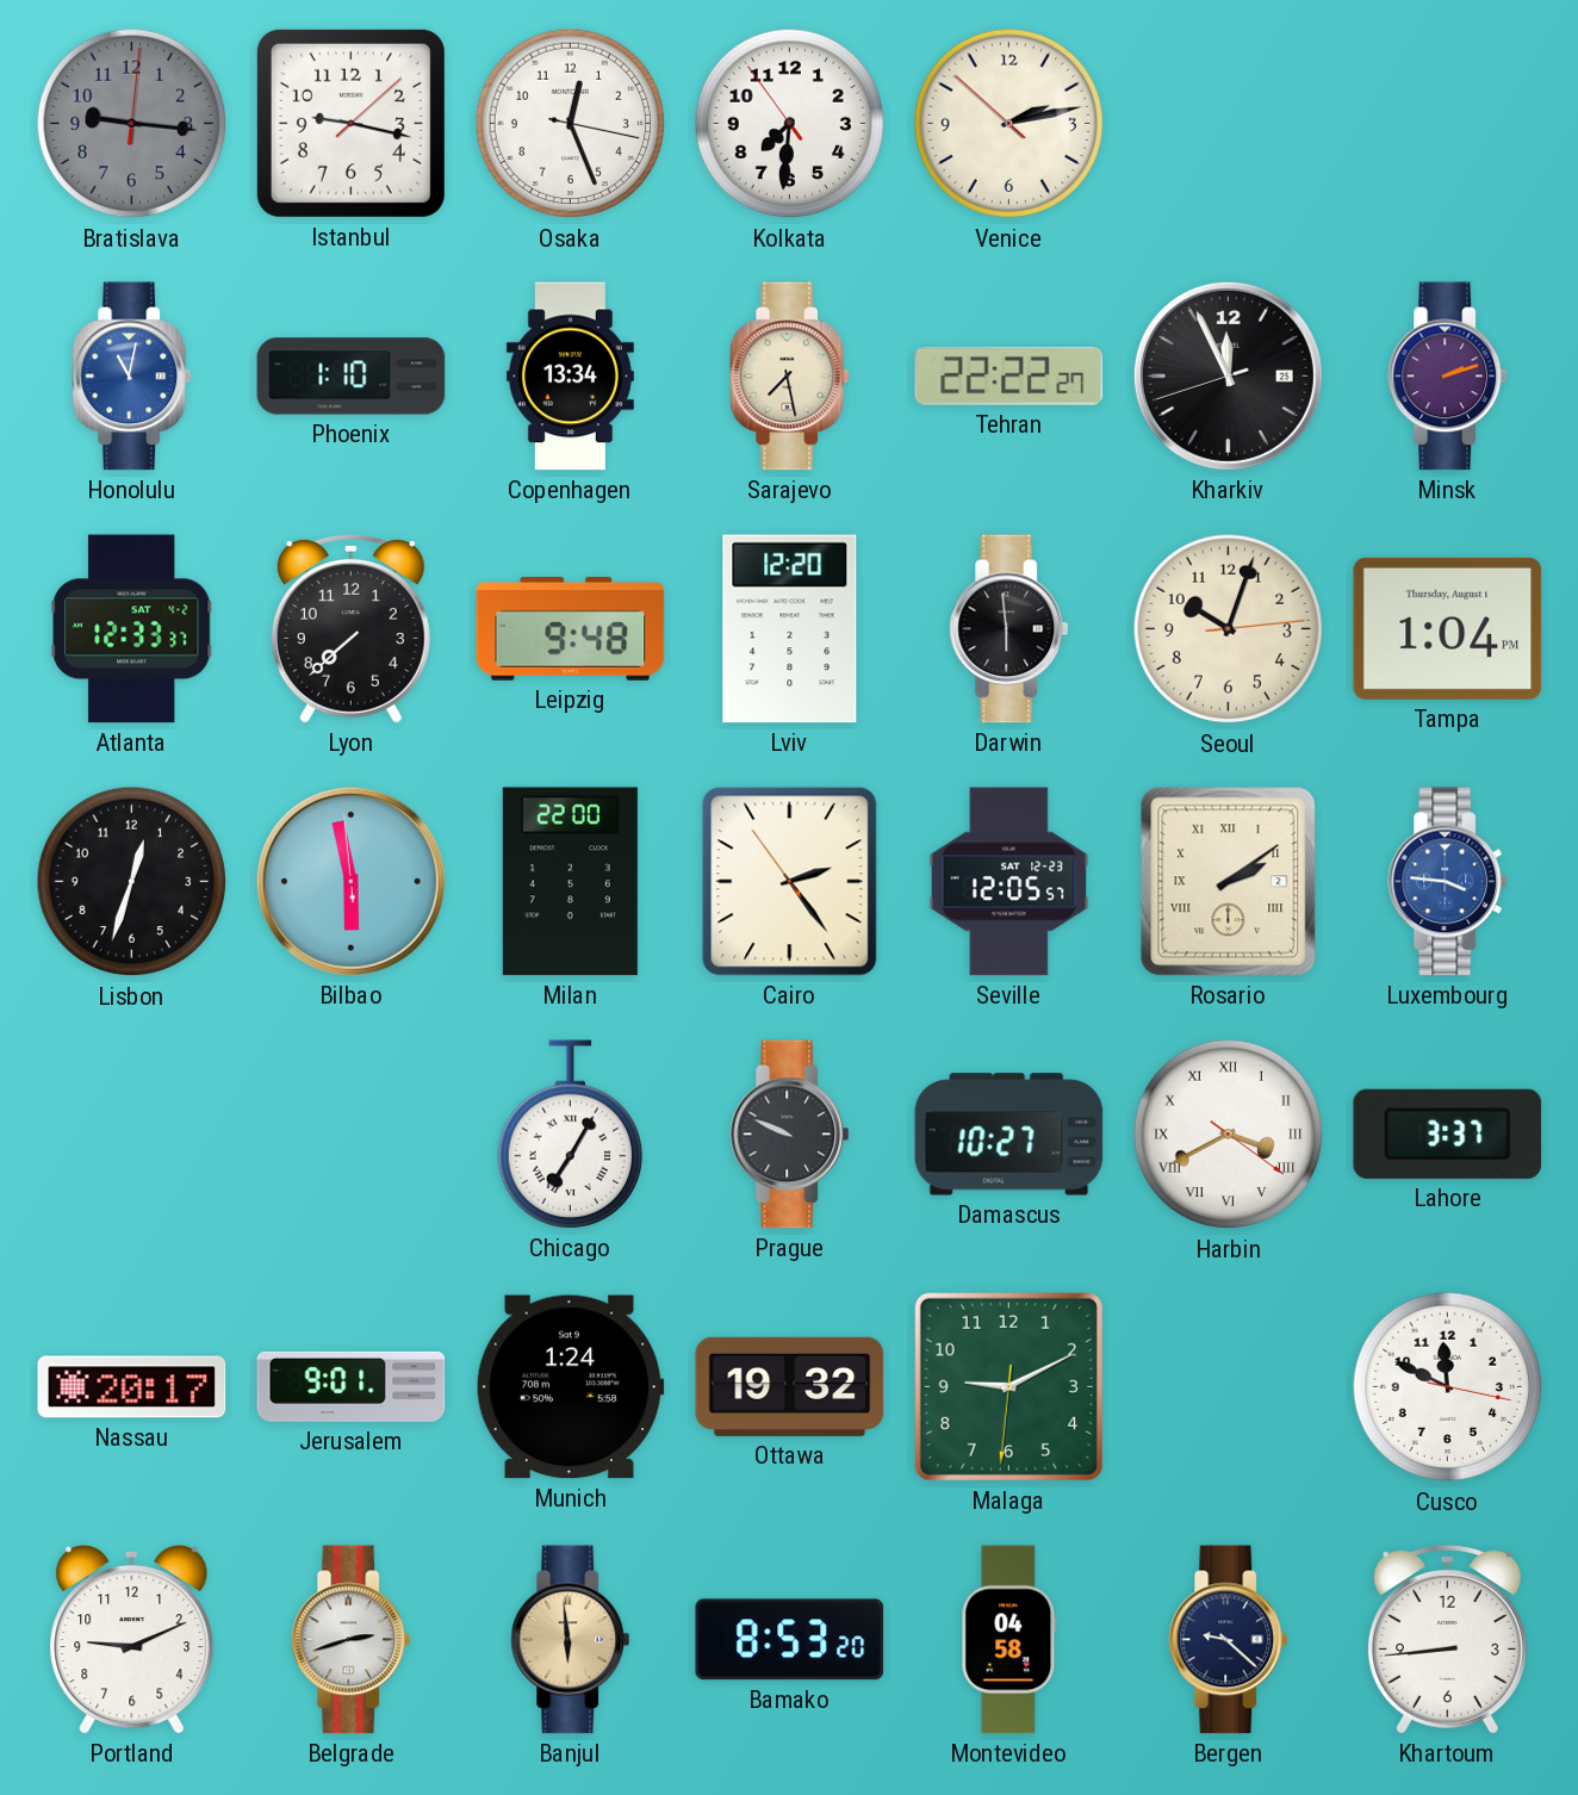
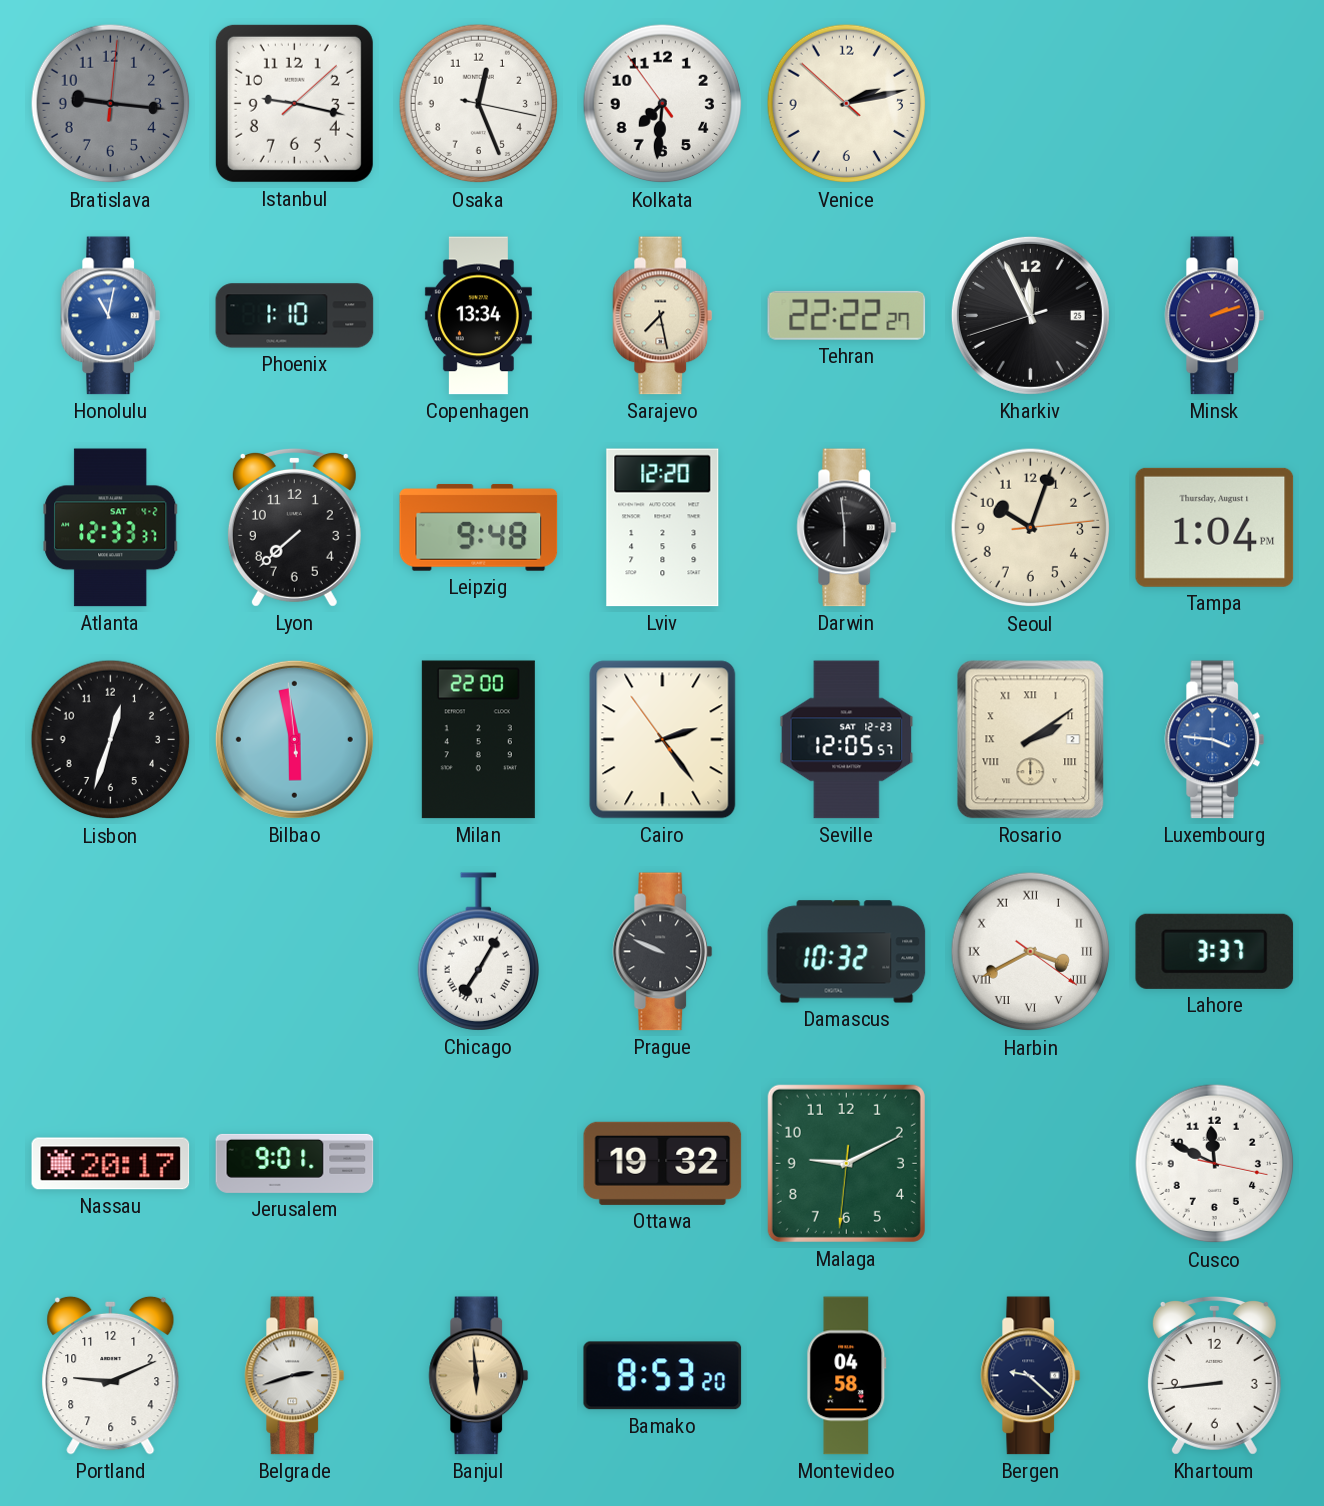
Damascus: 10:27 -> 10:32
Munich: 1:24 -> none
